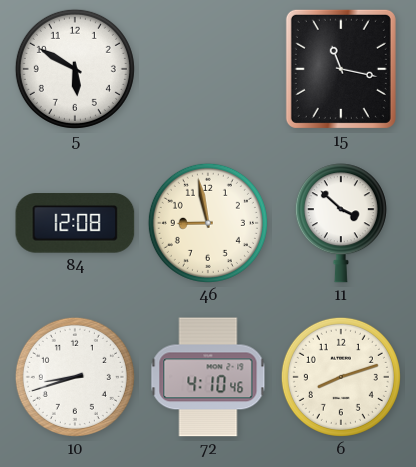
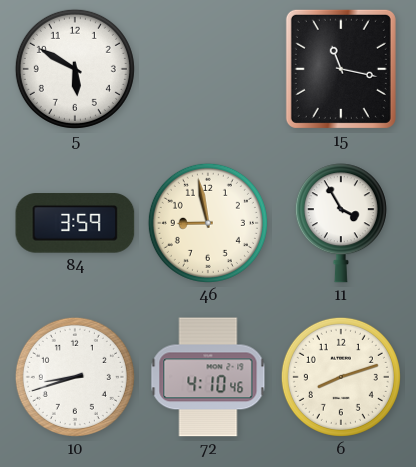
84: 12:08 -> 3:59
11: 3:52 -> 3:55
